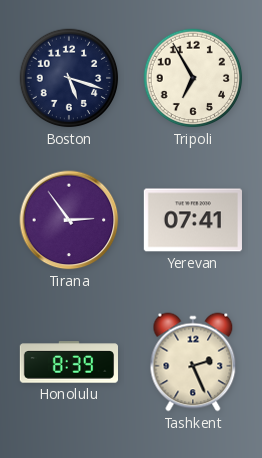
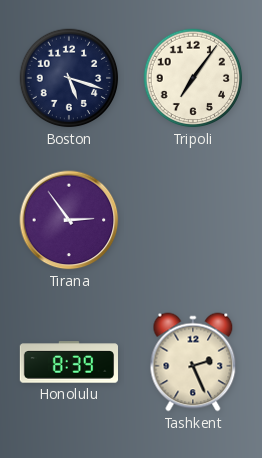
Tripoli: 6:55 -> 7:06
Yerevan: 07:41 -> none
